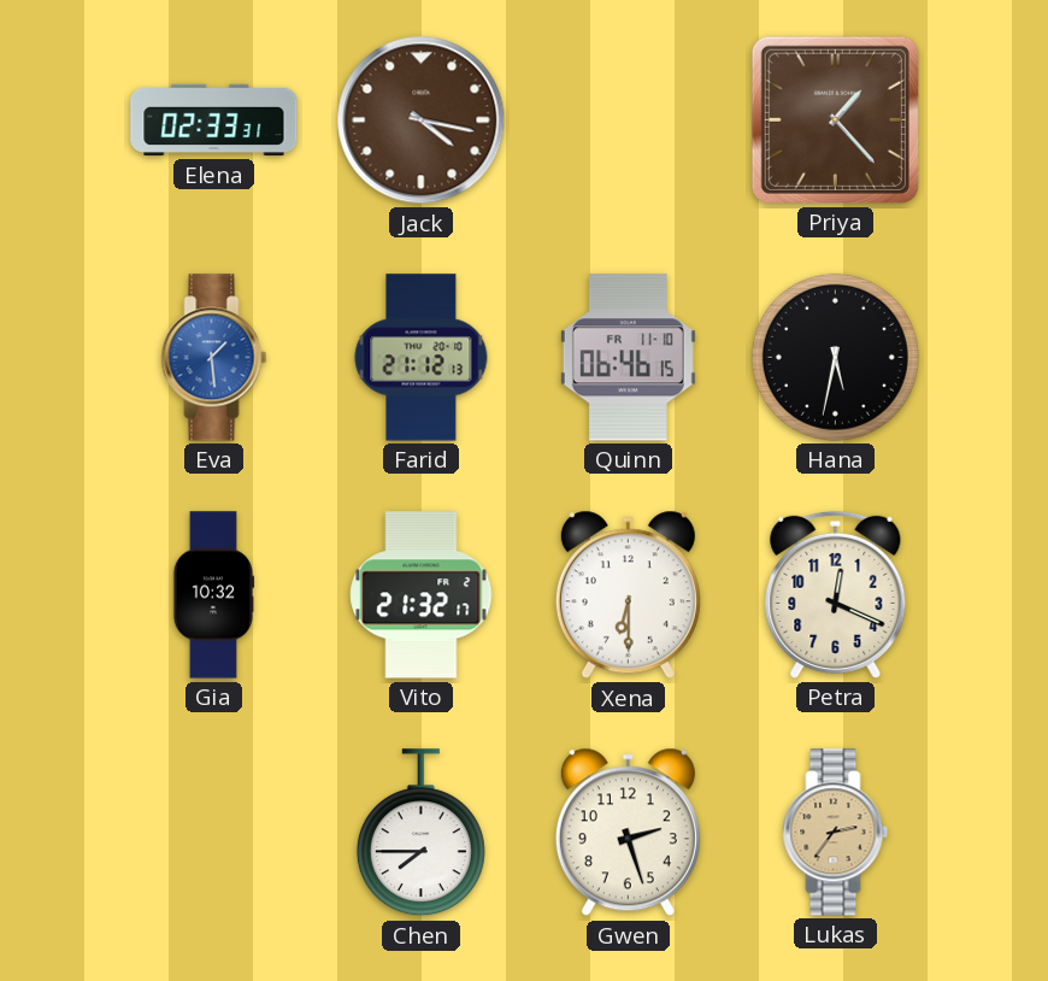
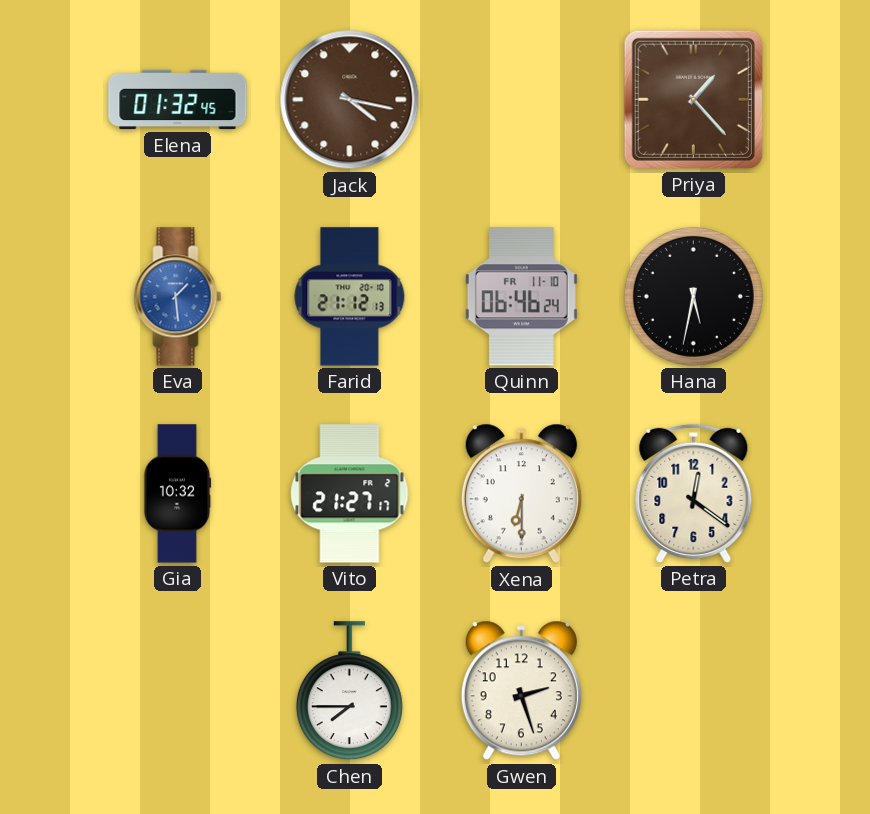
Elena: 02:33 -> 01:32
Quinn: 06:46:15 -> 06:46:24
Vito: 21:32 -> 21:27
Petra: 12:19 -> 12:21
Lukas: 2:36 -> none
